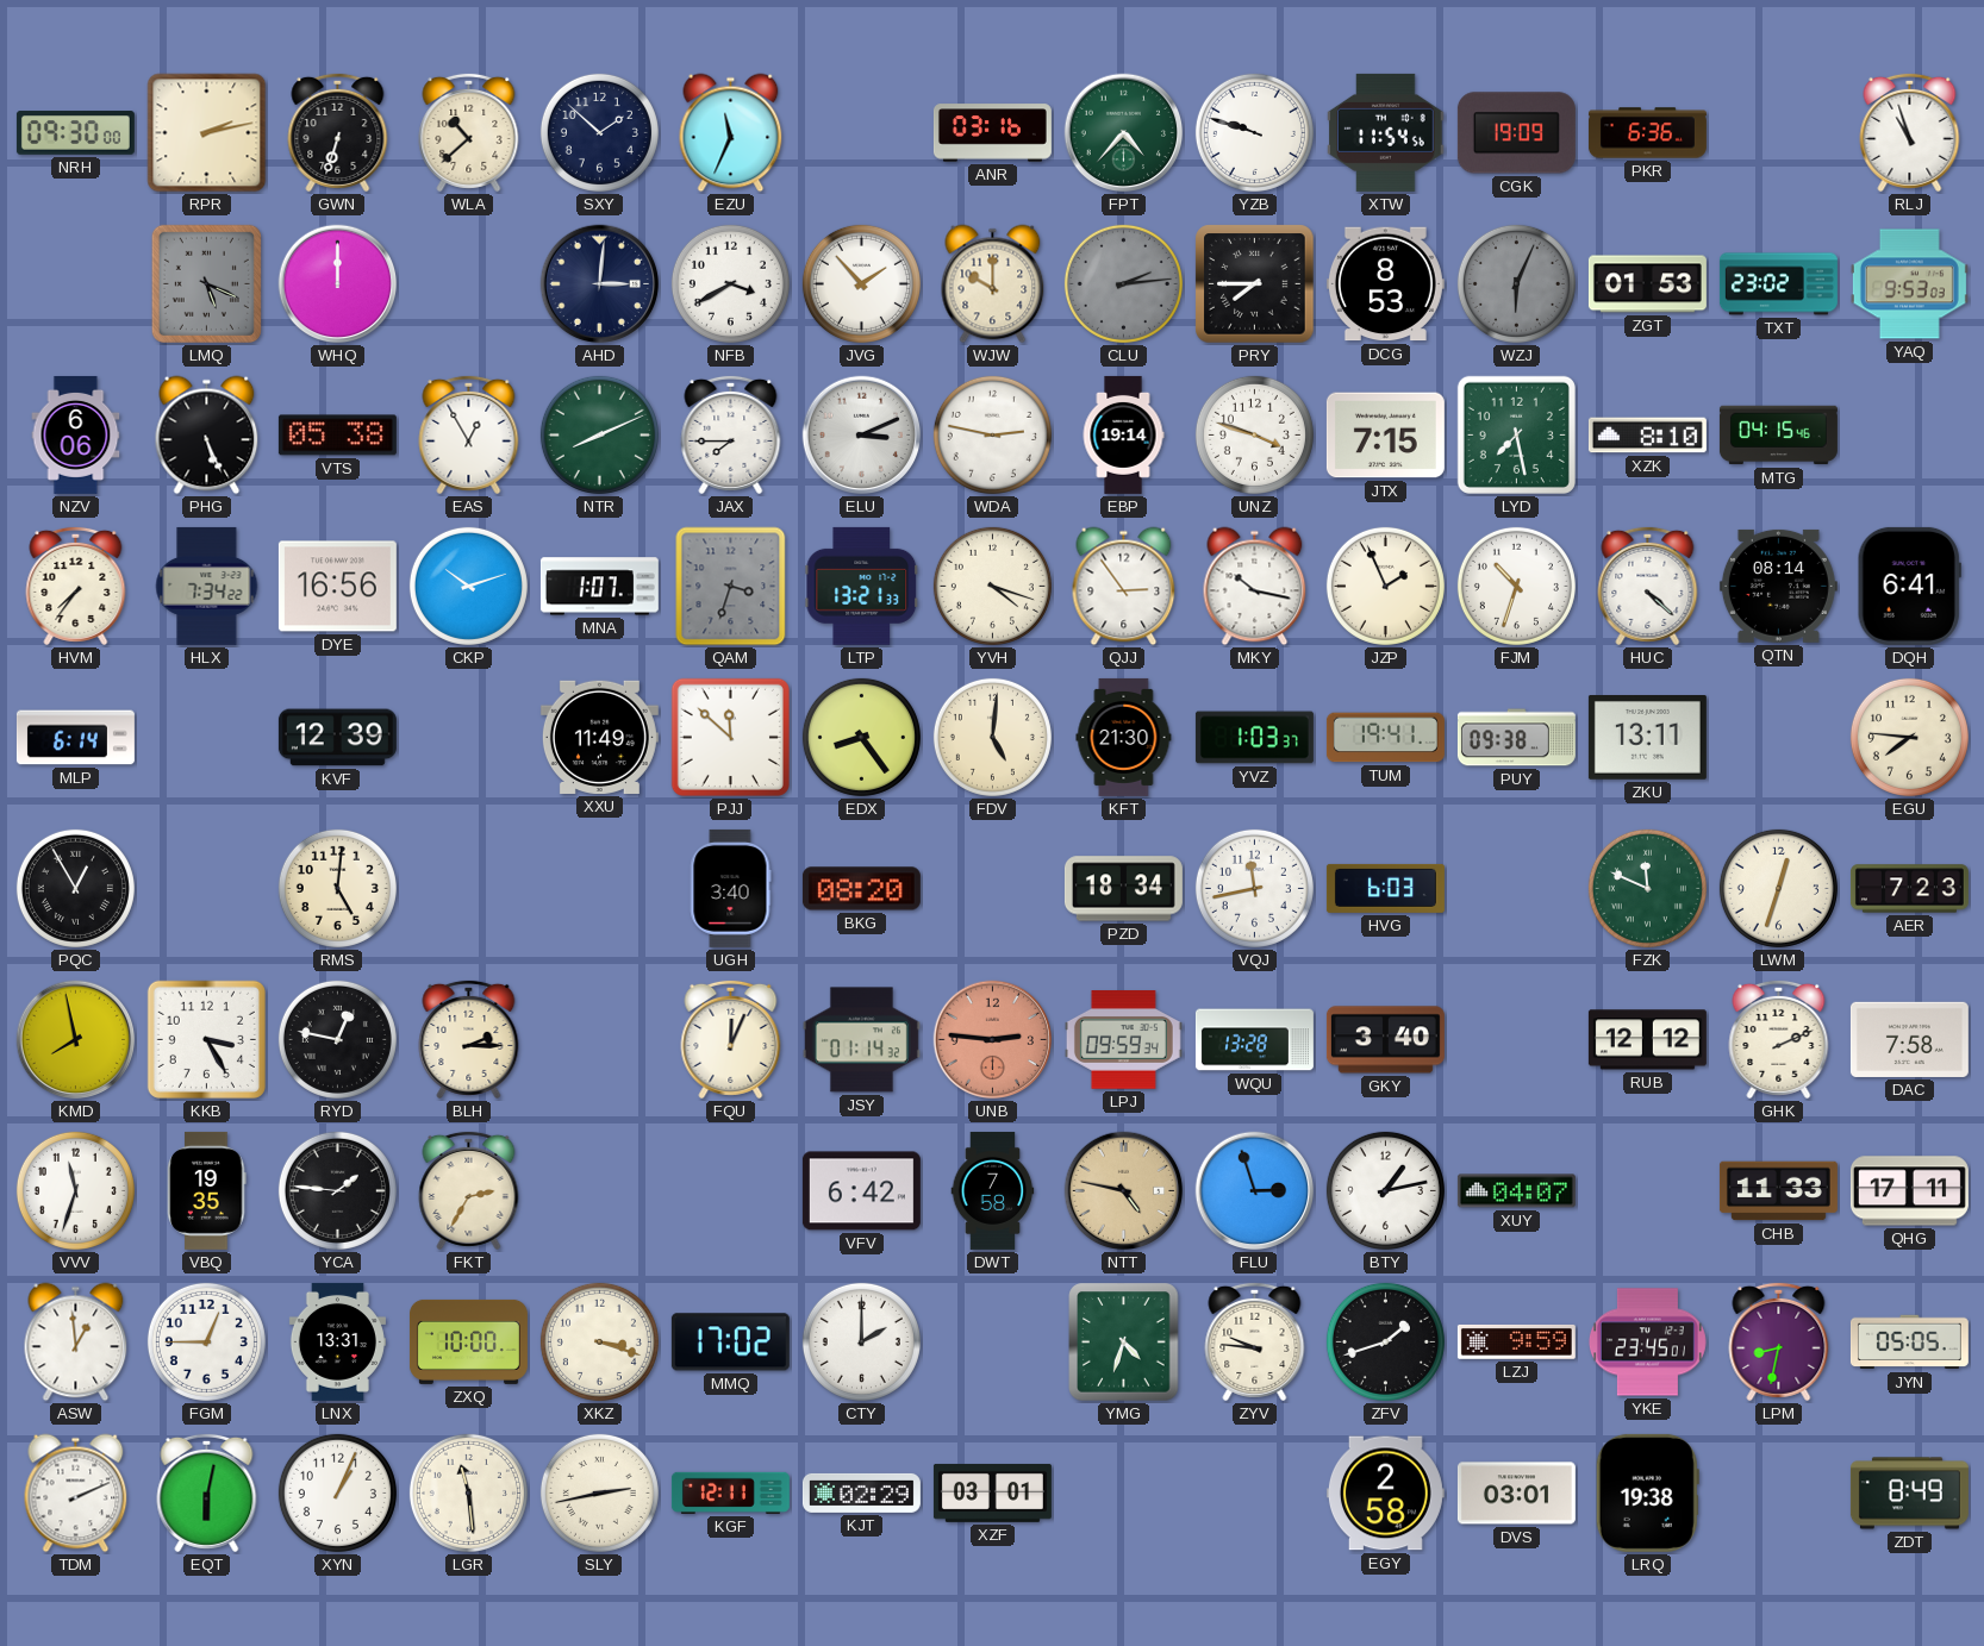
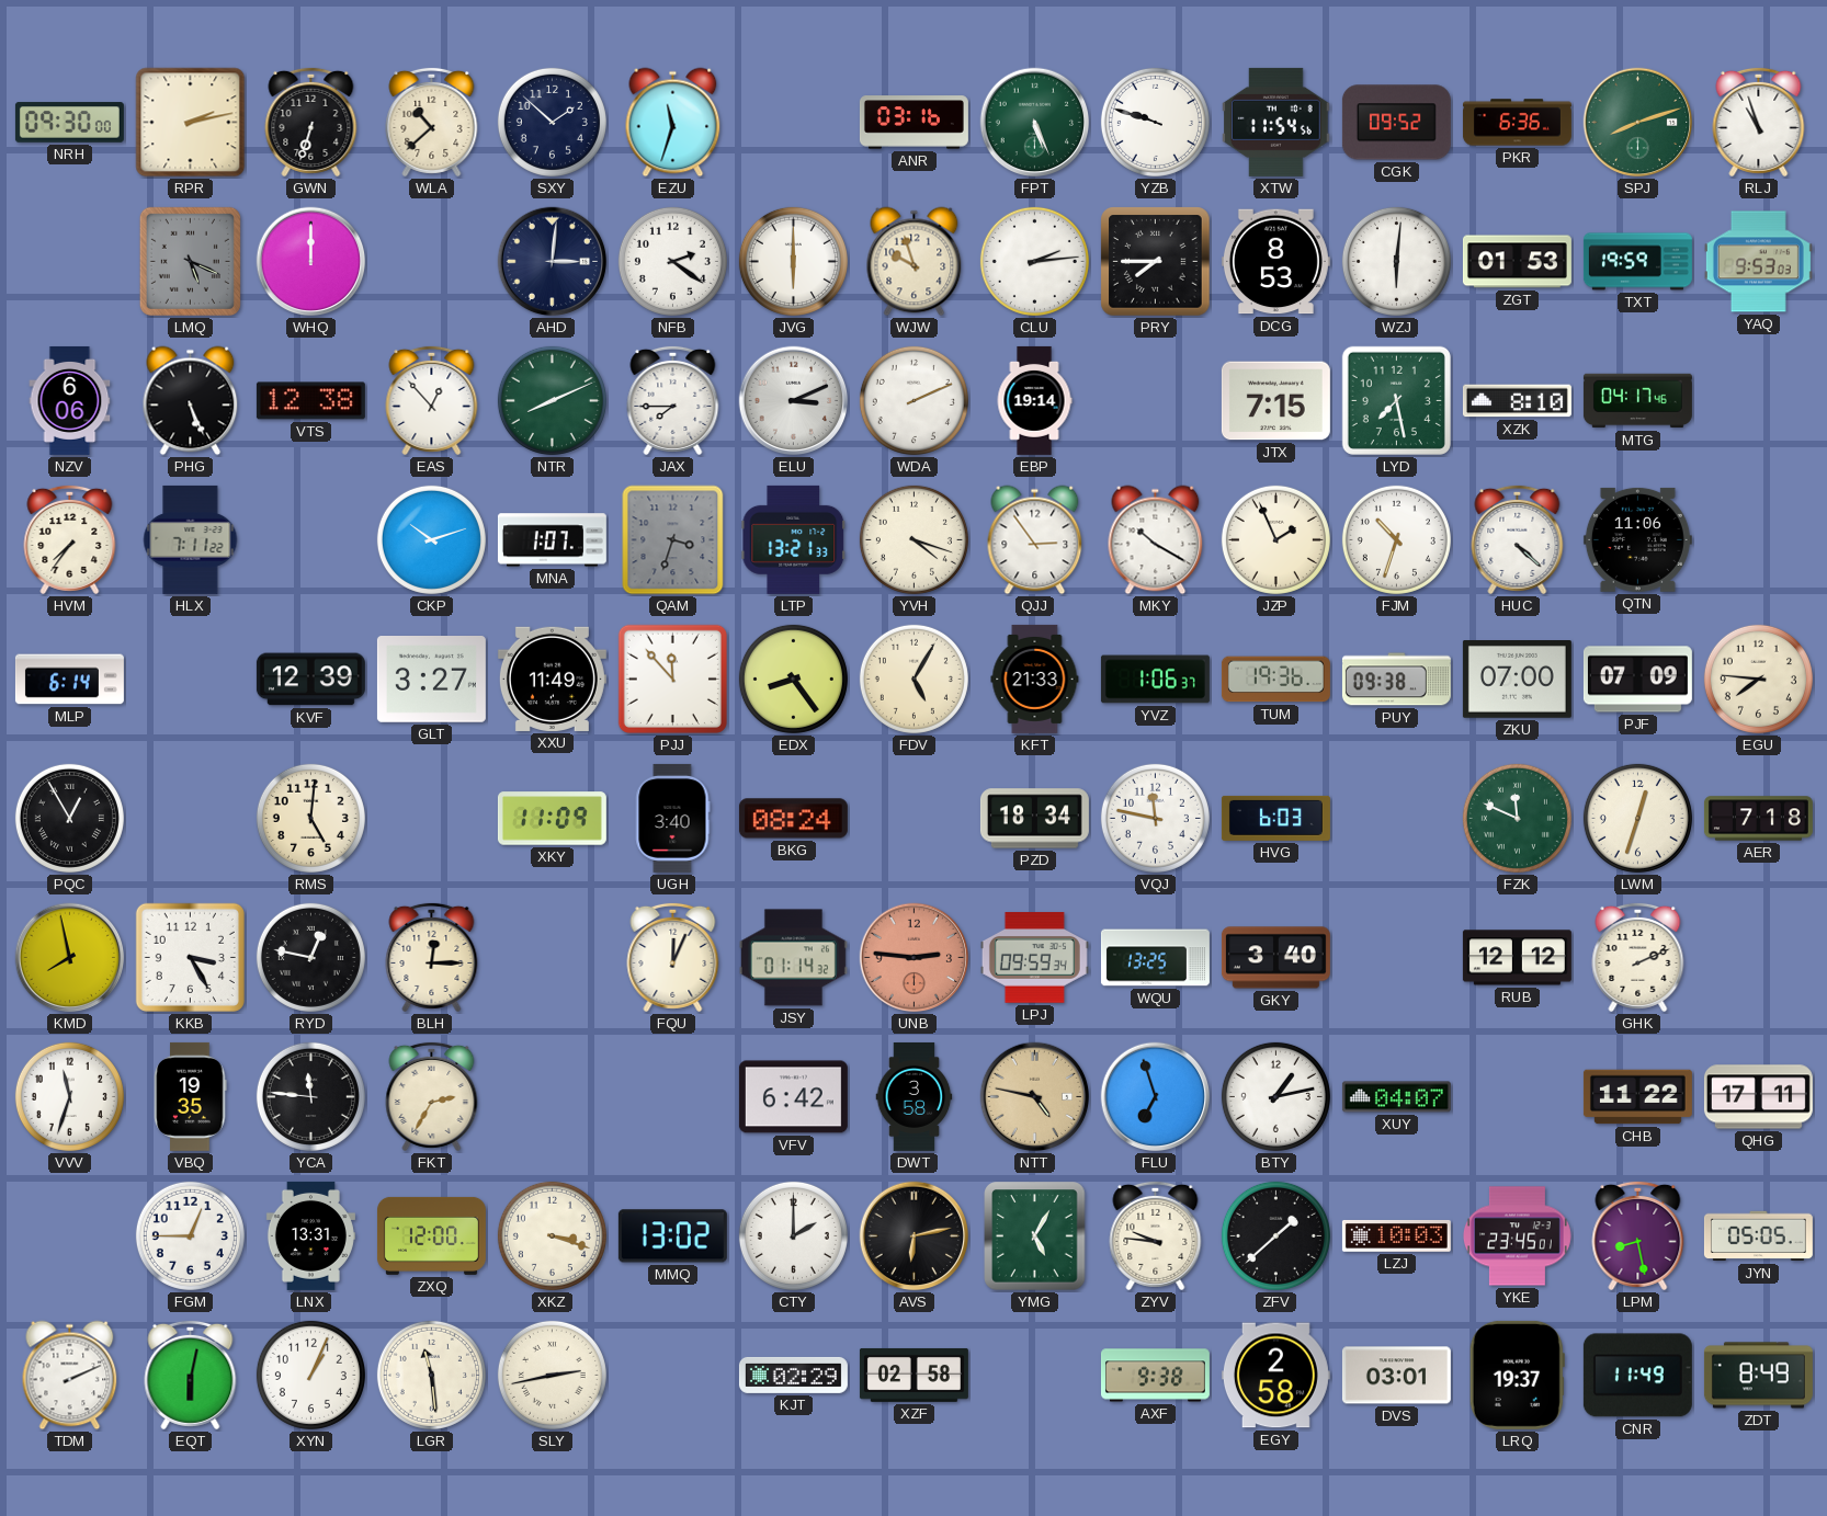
EZU: 11:34 -> 11:33
FPT: 4:37 -> 5:26
CGK: 19:09 -> 09:52
SPJ: none -> 8:12
NFB: 3:40 -> 2:21
JVG: 1:53 -> 6:00
WJW: 10:00 -> 9:57
CLU dial: grey -> white
WZJ: 6:04 -> 6:01
WZJ dial: grey -> white
TXT: 23:02 -> 19:59
VTS: 05:38 -> 12:38
EAS: 12:55 -> 12:53
WDA: 2:47 -> 2:11
UNZ: 3:48 -> none
MTG: 04:15 -> 04:17
HLX: 7:34 -> 7:11
DYE: 16:56 -> none
MKY: 10:17 -> 10:20
QTN: 08:14 -> 11:06
DQH: 6:41 -> none
GLT: none -> 3:27
PJJ: 11:52 -> 11:53
FDV: 5:01 -> 5:05
KFT: 21:30 -> 21:33
YVZ: 1:03 -> 1:06
TUM: 19:41 -> 19:36
ZKU: 13:11 -> 07:00
PJF: none -> 07:09
XKY: none -> 11:09
BKG: 08:20 -> 08:24
VQJ: 11:43 -> 11:47
AER: 7:23 -> 7:18
BLH: 2:15 -> 12:15
WQU: 13:28 -> 13:25
DAC: 7:58 -> none
YCA: 1:46 -> 11:46
DWT: 7:58 -> 3:58
FLU: 2:57 -> 6:57
CHB: 11:33 -> 11:22
ASW: 12:59 -> none
ZXQ: 10:00 -> 12:00
MMQ: 17:02 -> 13:02
AVS: none -> 6:13
YMG: 4:33 -> 5:05
ZFV: 1:42 -> 1:38
LZJ: 9:59 -> 10:03
LPM: 8:32 -> 8:28
KGF: 12:11 -> none
XZF: 03:01 -> 02:58
AXF: none -> 9:38
LRQ: 19:38 -> 19:37
CNR: none -> 11:49
